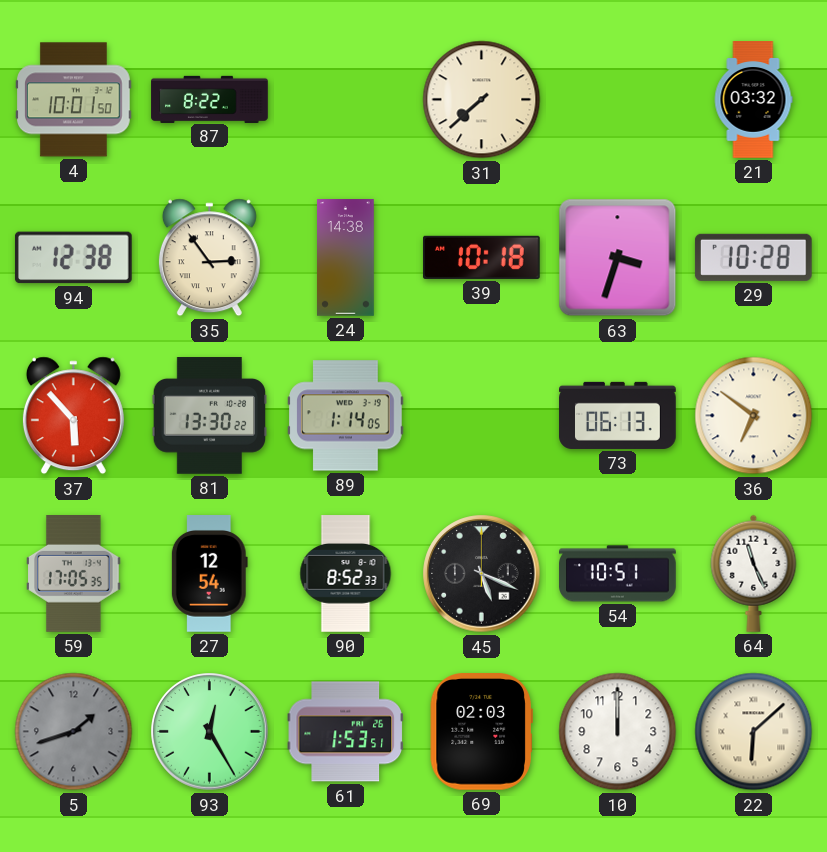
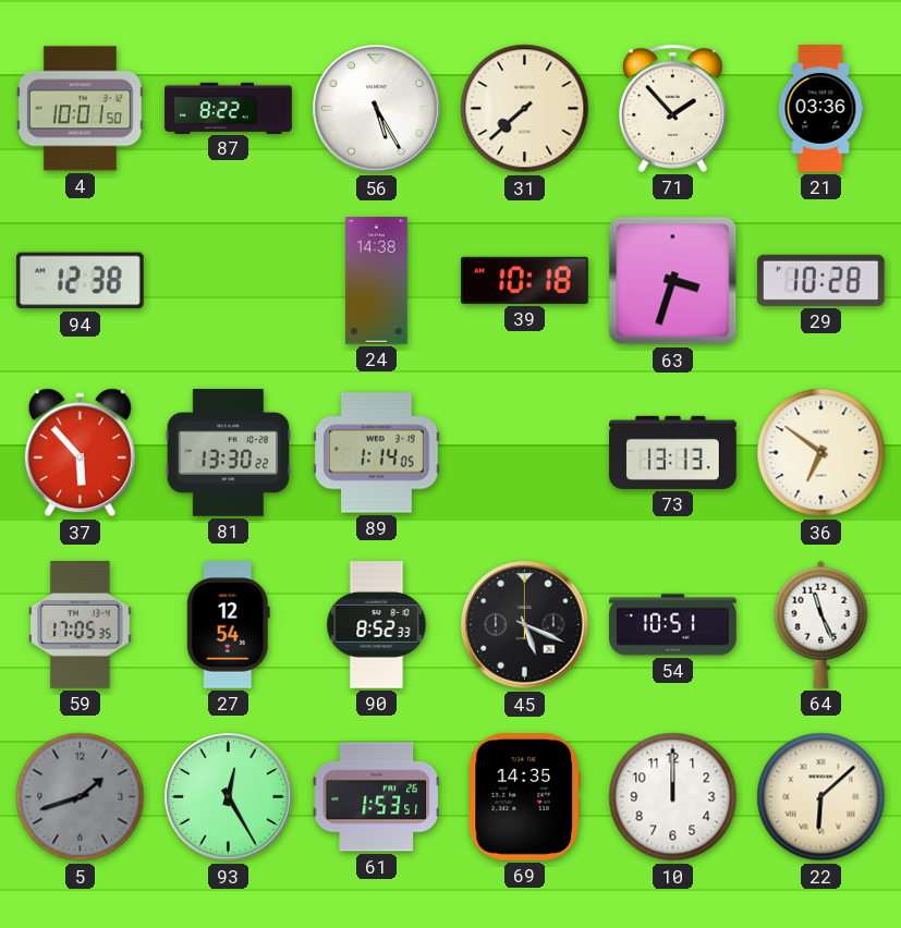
56: none -> 5:25
71: none -> 1:53
21: 03:32 -> 03:36
35: 2:54 -> none
73: 06:13 -> 13:13
69: 02:03 -> 14:35
